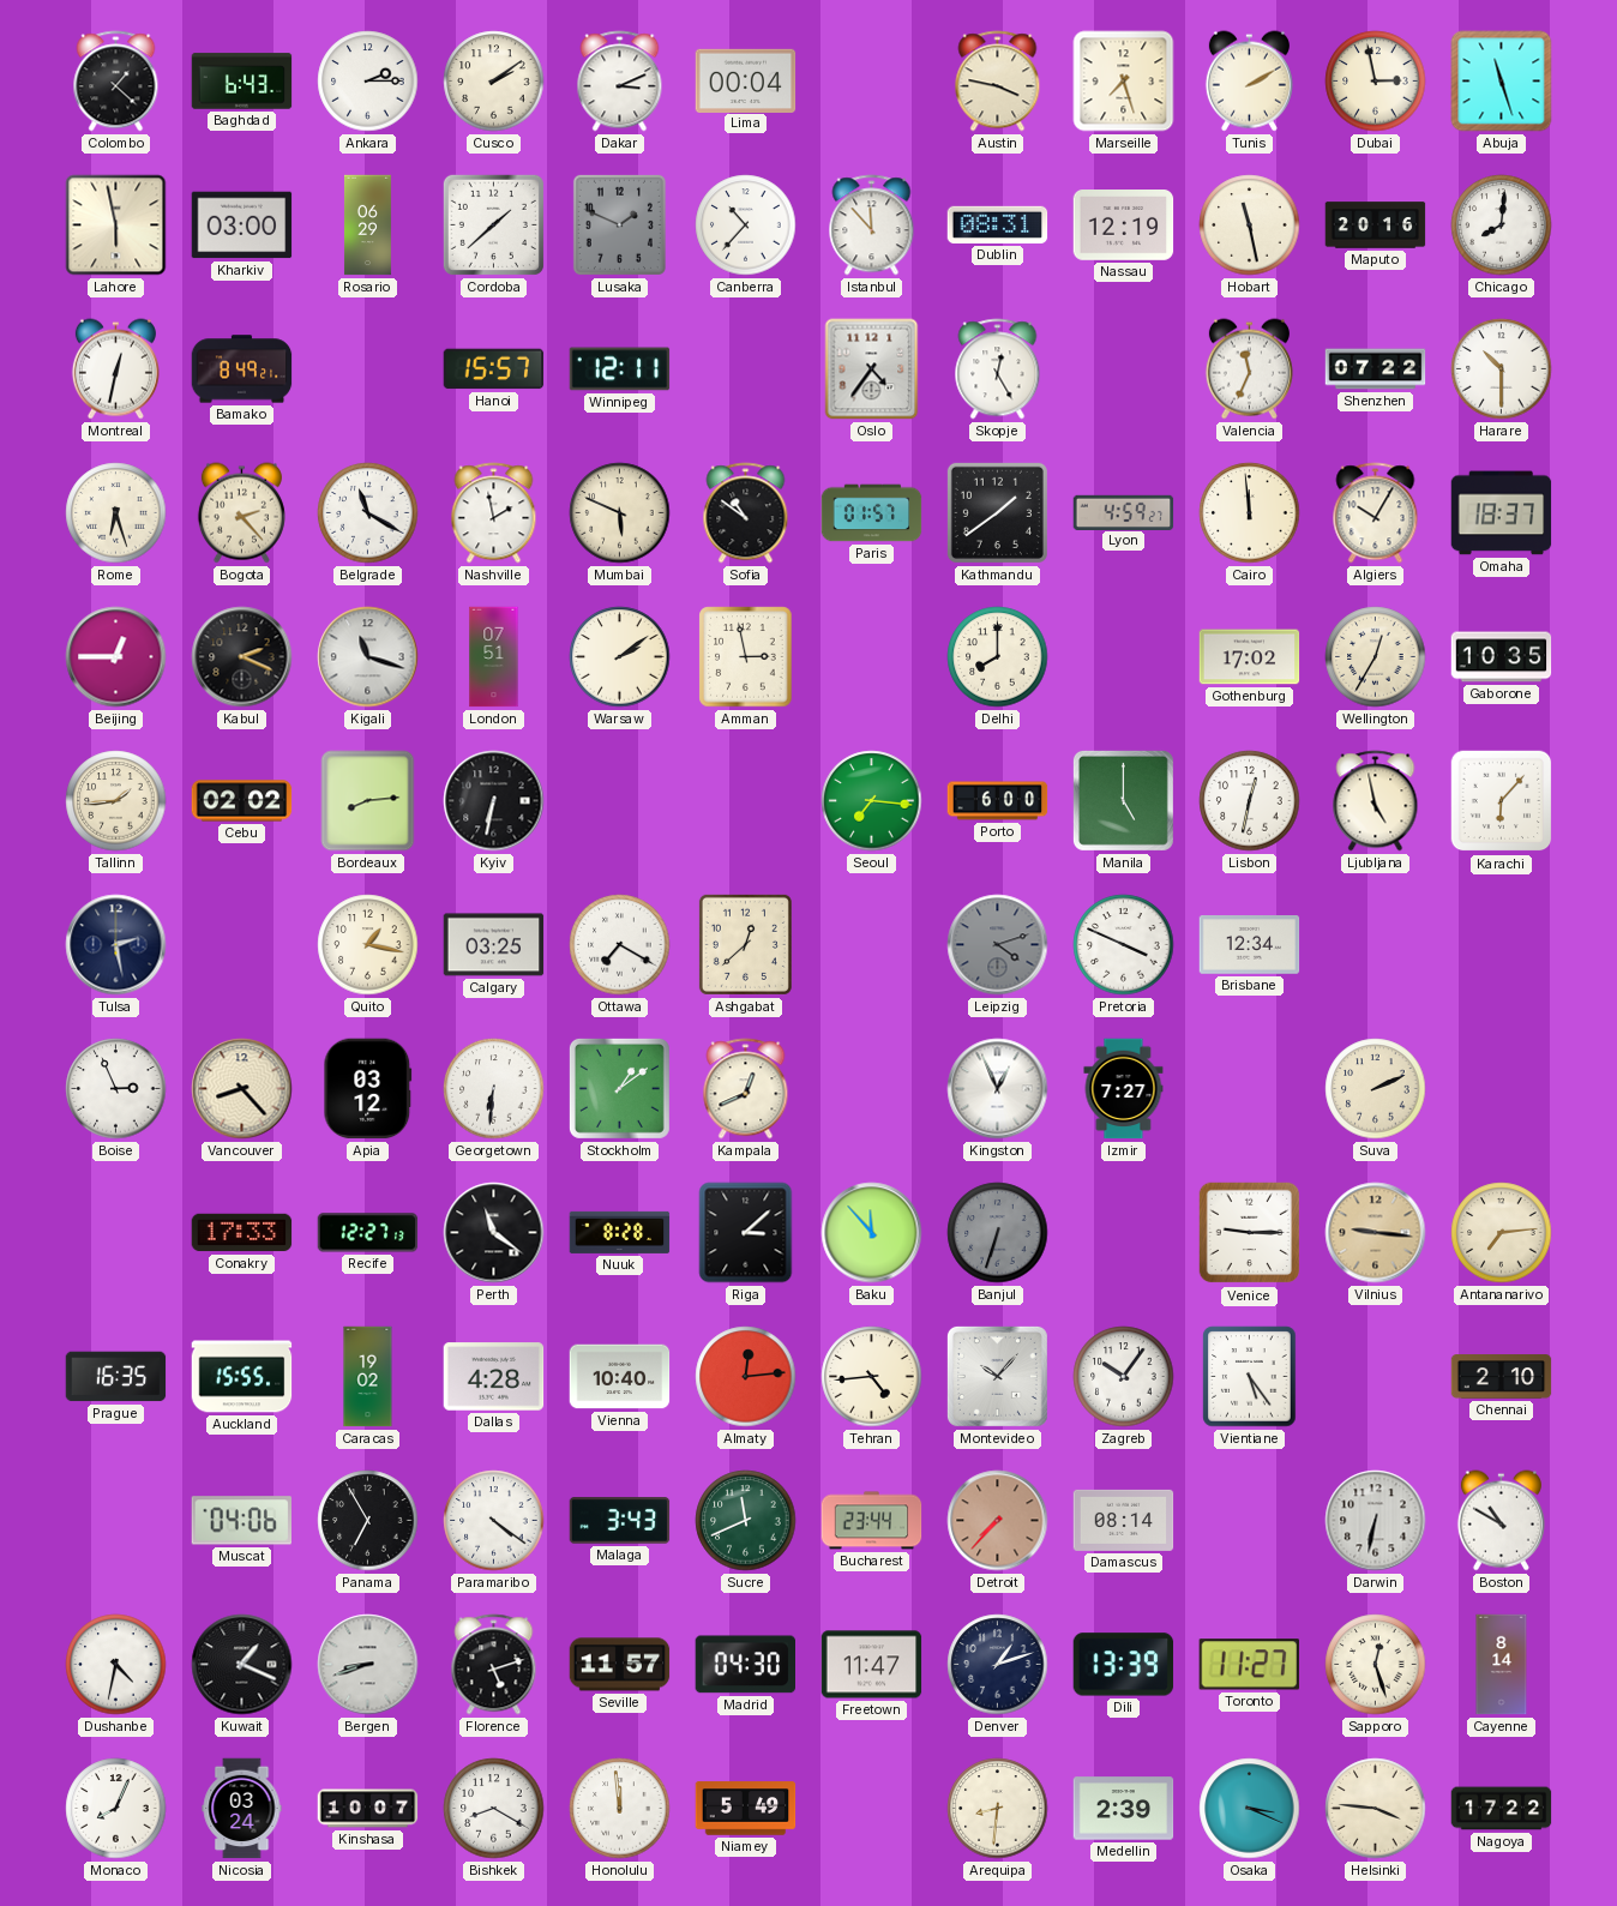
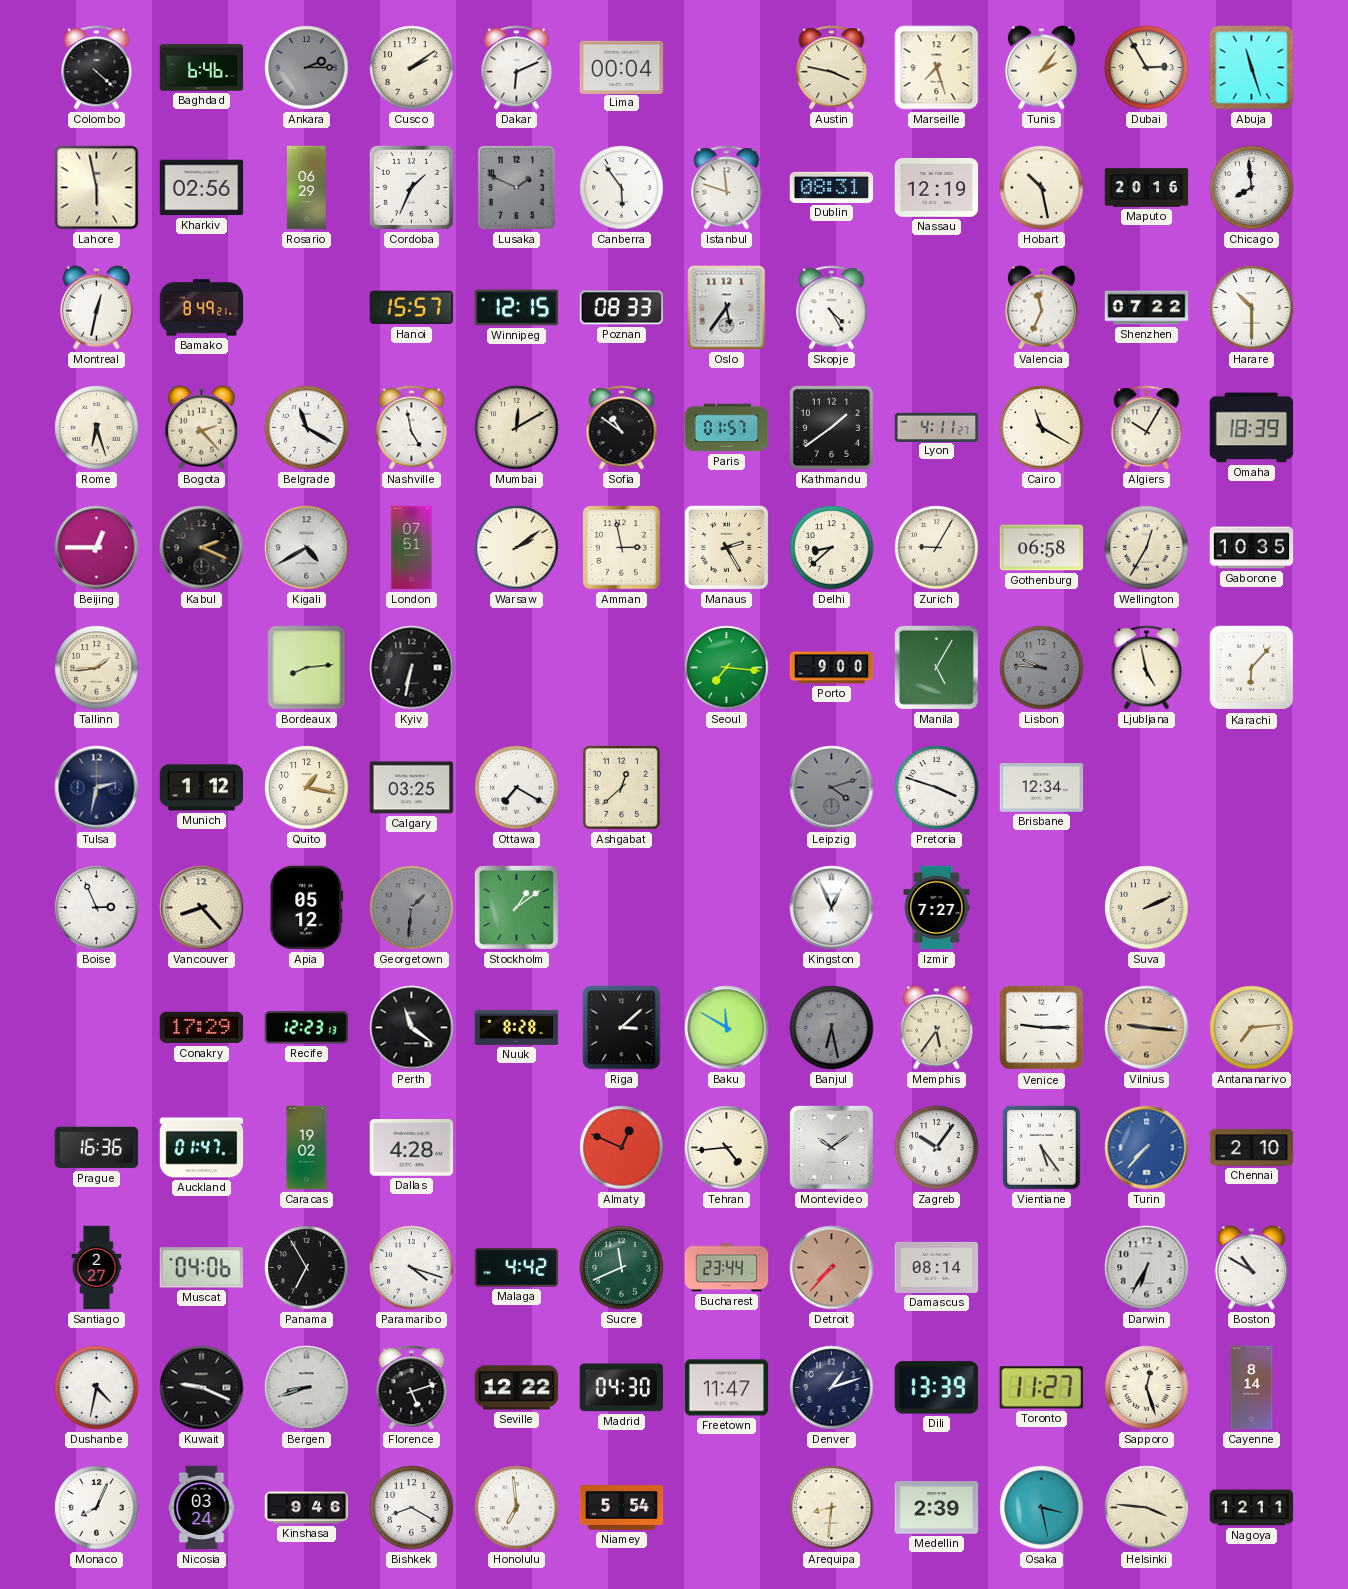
Colombo: 1:22 -> 4:22
Baghdad: 6:43 -> 6:46
Ankara dial: white -> grey
Dakar: 3:11 -> 6:11
Tunis: 2:10 -> 2:06
Dubai: 2:58 -> 2:55
Kharkiv: 03:00 -> 02:56
Cordoba: 1:38 -> 1:34
Canberra: 10:37 -> 5:54
Istanbul: 11:53 -> 11:48
Hobart: 11:28 -> 10:28
Chicago: 8:01 -> 7:59
Winnipeg: 12:11 -> 12:15
Poznan: none -> 08:33
Oslo: 4:36 -> 5:36
Skopje: 12:25 -> 4:25
Nashville: 1:58 -> 4:58
Mumbai: 5:49 -> 12:10
Lyon: 4:59 -> 4:11
Cairo: 11:59 -> 11:20
Omaha: 18:37 -> 18:39
Kigali: 11:18 -> 4:40
Manaus: none -> 2:25
Delhi: 8:00 -> 8:38
Zurich: none -> 9:05
Gothenburg: 17:02 -> 06:58
Cebu: 02:02 -> none
Porto: 6:00 -> 9:00
Manila: 5:00 -> 5:05
Lisbon: 12:32 -> 9:46
Lisbon dial: white -> grey
Tulsa: 2:28 -> 2:32
Munich: none -> 1:12
Pretoria: 3:49 -> 3:48
Apia: 03:12 -> 05:12
Georgetown: 6:31 -> 1:31
Georgetown dial: white -> grey
Kampala: 12:41 -> none
Conakry: 17:33 -> 17:29
Recife: 12:27 -> 12:23
Baku: 11:53 -> 11:50
Banjul: 6:33 -> 6:28
Memphis: none -> 5:36
Prague: 16:35 -> 16:36
Auckland: 15:55 -> 01:47
Vienna: 10:40 -> none
Almaty: 12:14 -> 12:49
Montevideo: 10:07 -> 10:09
Turin: none -> 7:37
Santiago: none -> 2:27
Paramaribo: 4:21 -> 4:18
Malaga: 3:43 -> 4:42
Darwin: 6:32 -> 6:35
Kuwait: 1:19 -> 9:19
Seville: 11:57 -> 12:22
Kinshasa: 10:07 -> 9:46
Honolulu: 11:59 -> 6:59
Niamey: 5:49 -> 5:54
Osaka: 3:19 -> 3:28
Nagoya: 17:22 -> 12:11
